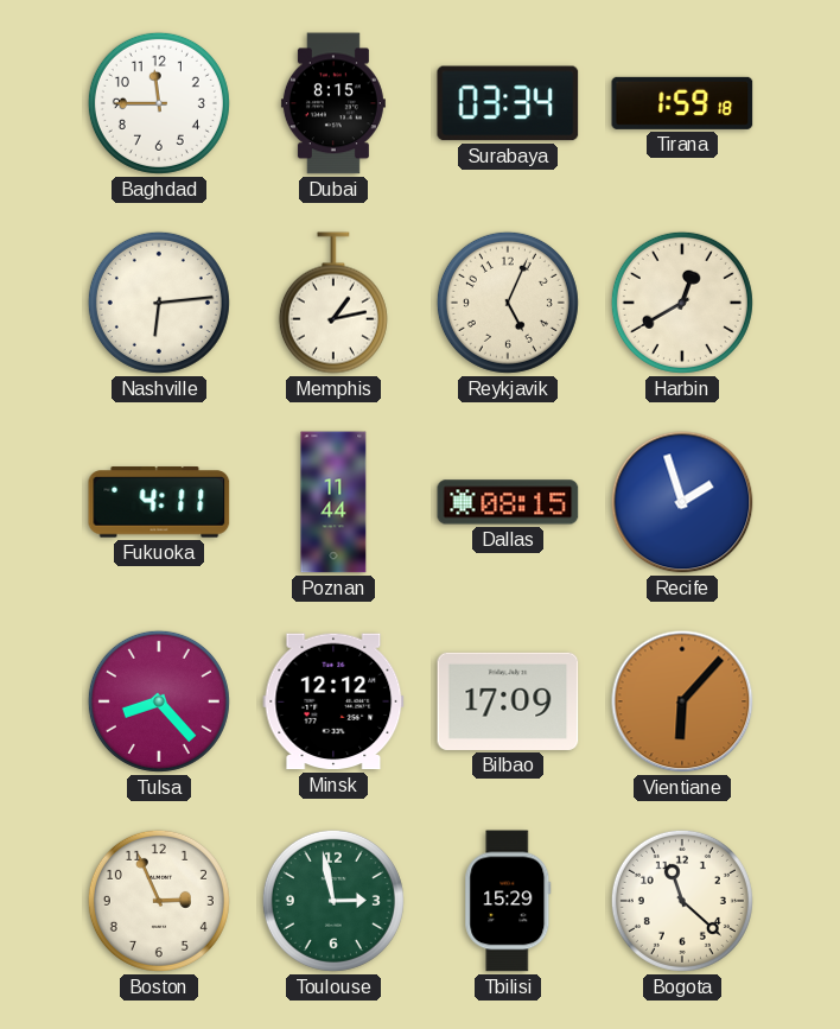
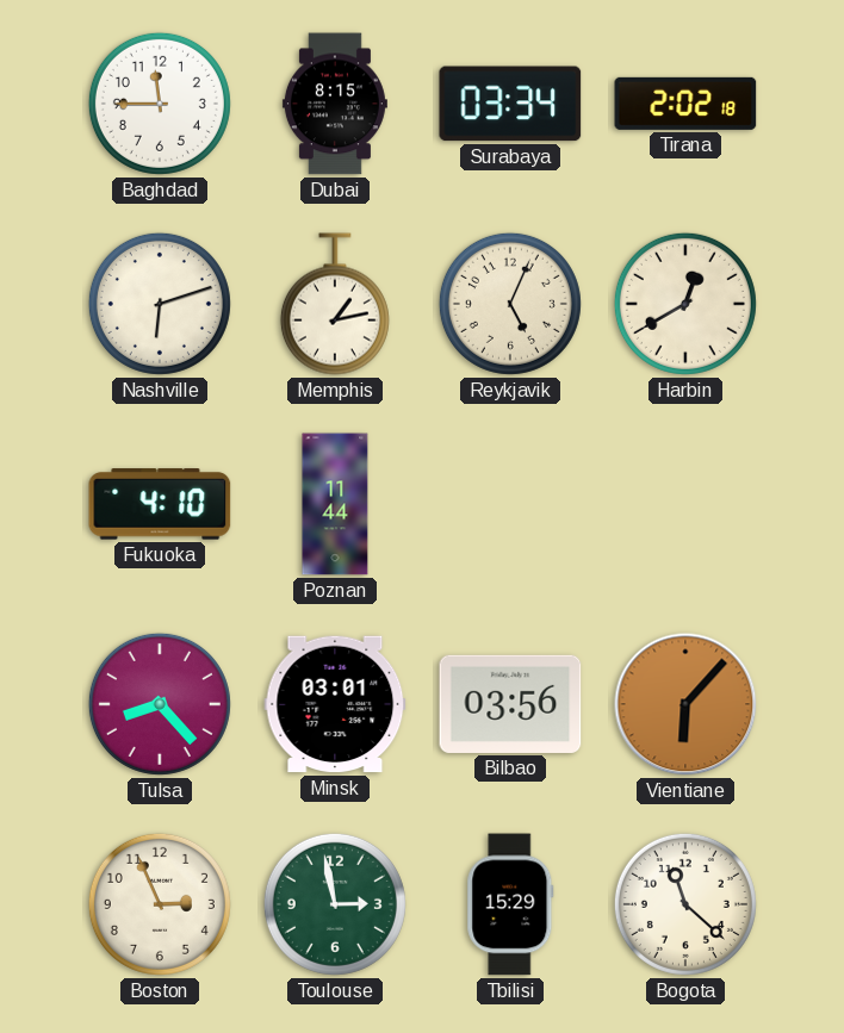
Tirana: 1:59 -> 2:02
Nashville: 6:14 -> 6:12
Fukuoka: 4:11 -> 4:10
Dallas: 08:15 -> none
Recife: 1:57 -> none
Minsk: 12:12 -> 03:01
Bilbao: 17:09 -> 03:56
